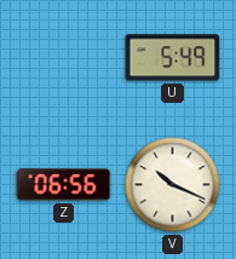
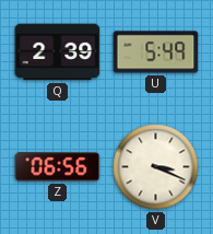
Q: none -> 2:39
V: 10:19 -> 3:19
